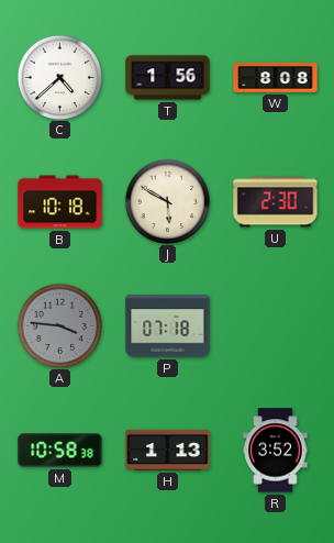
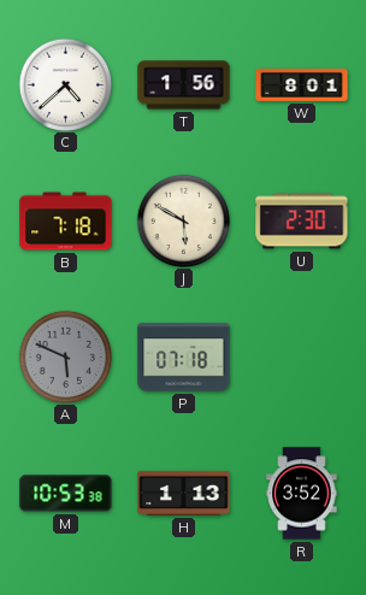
W: 8:08 -> 8:01
B: 10:18 -> 7:18
A: 3:46 -> 5:49
M: 10:58 -> 10:53
